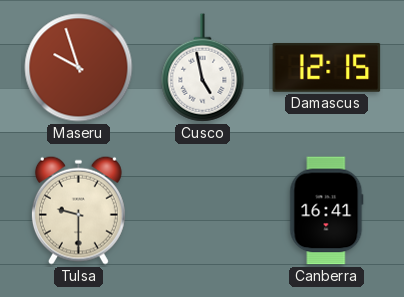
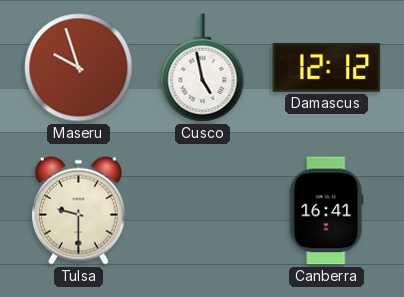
Damascus: 12:15 -> 12:12
